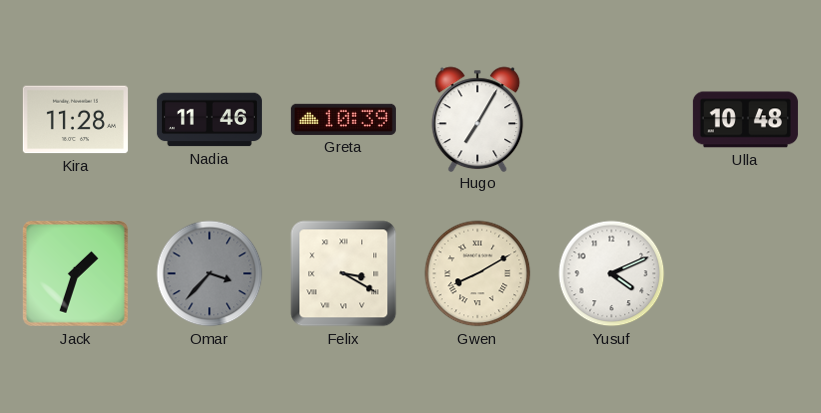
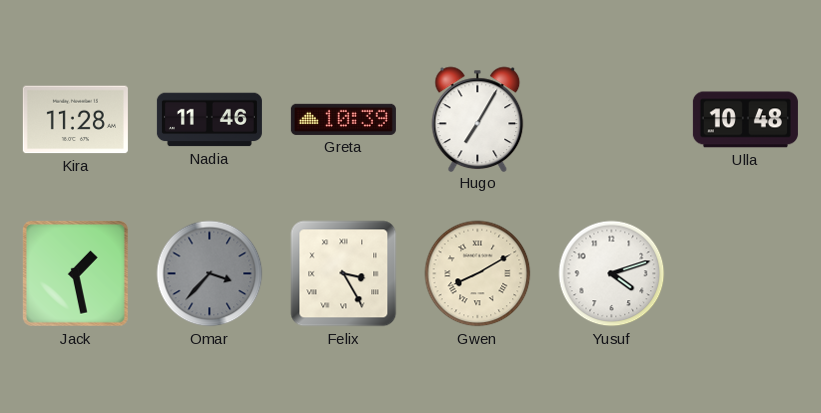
Jack: 1:33 -> 1:28
Felix: 3:20 -> 3:25
Yusuf: 4:11 -> 4:12
